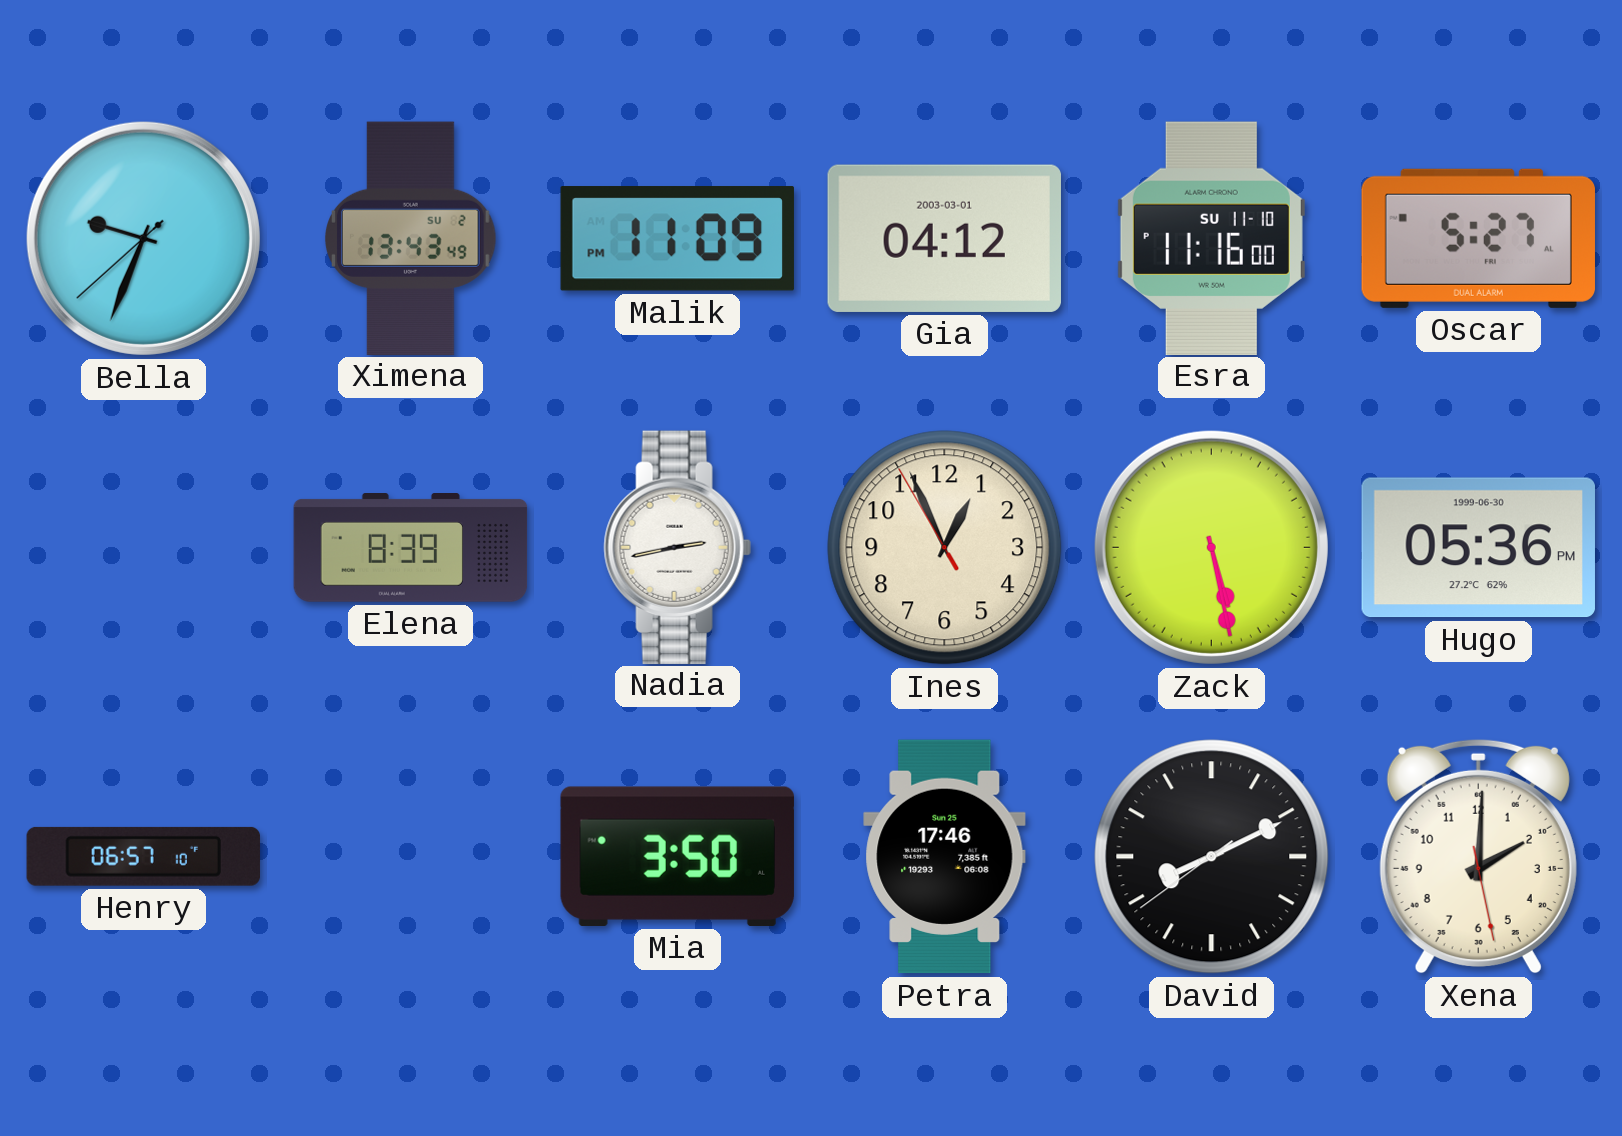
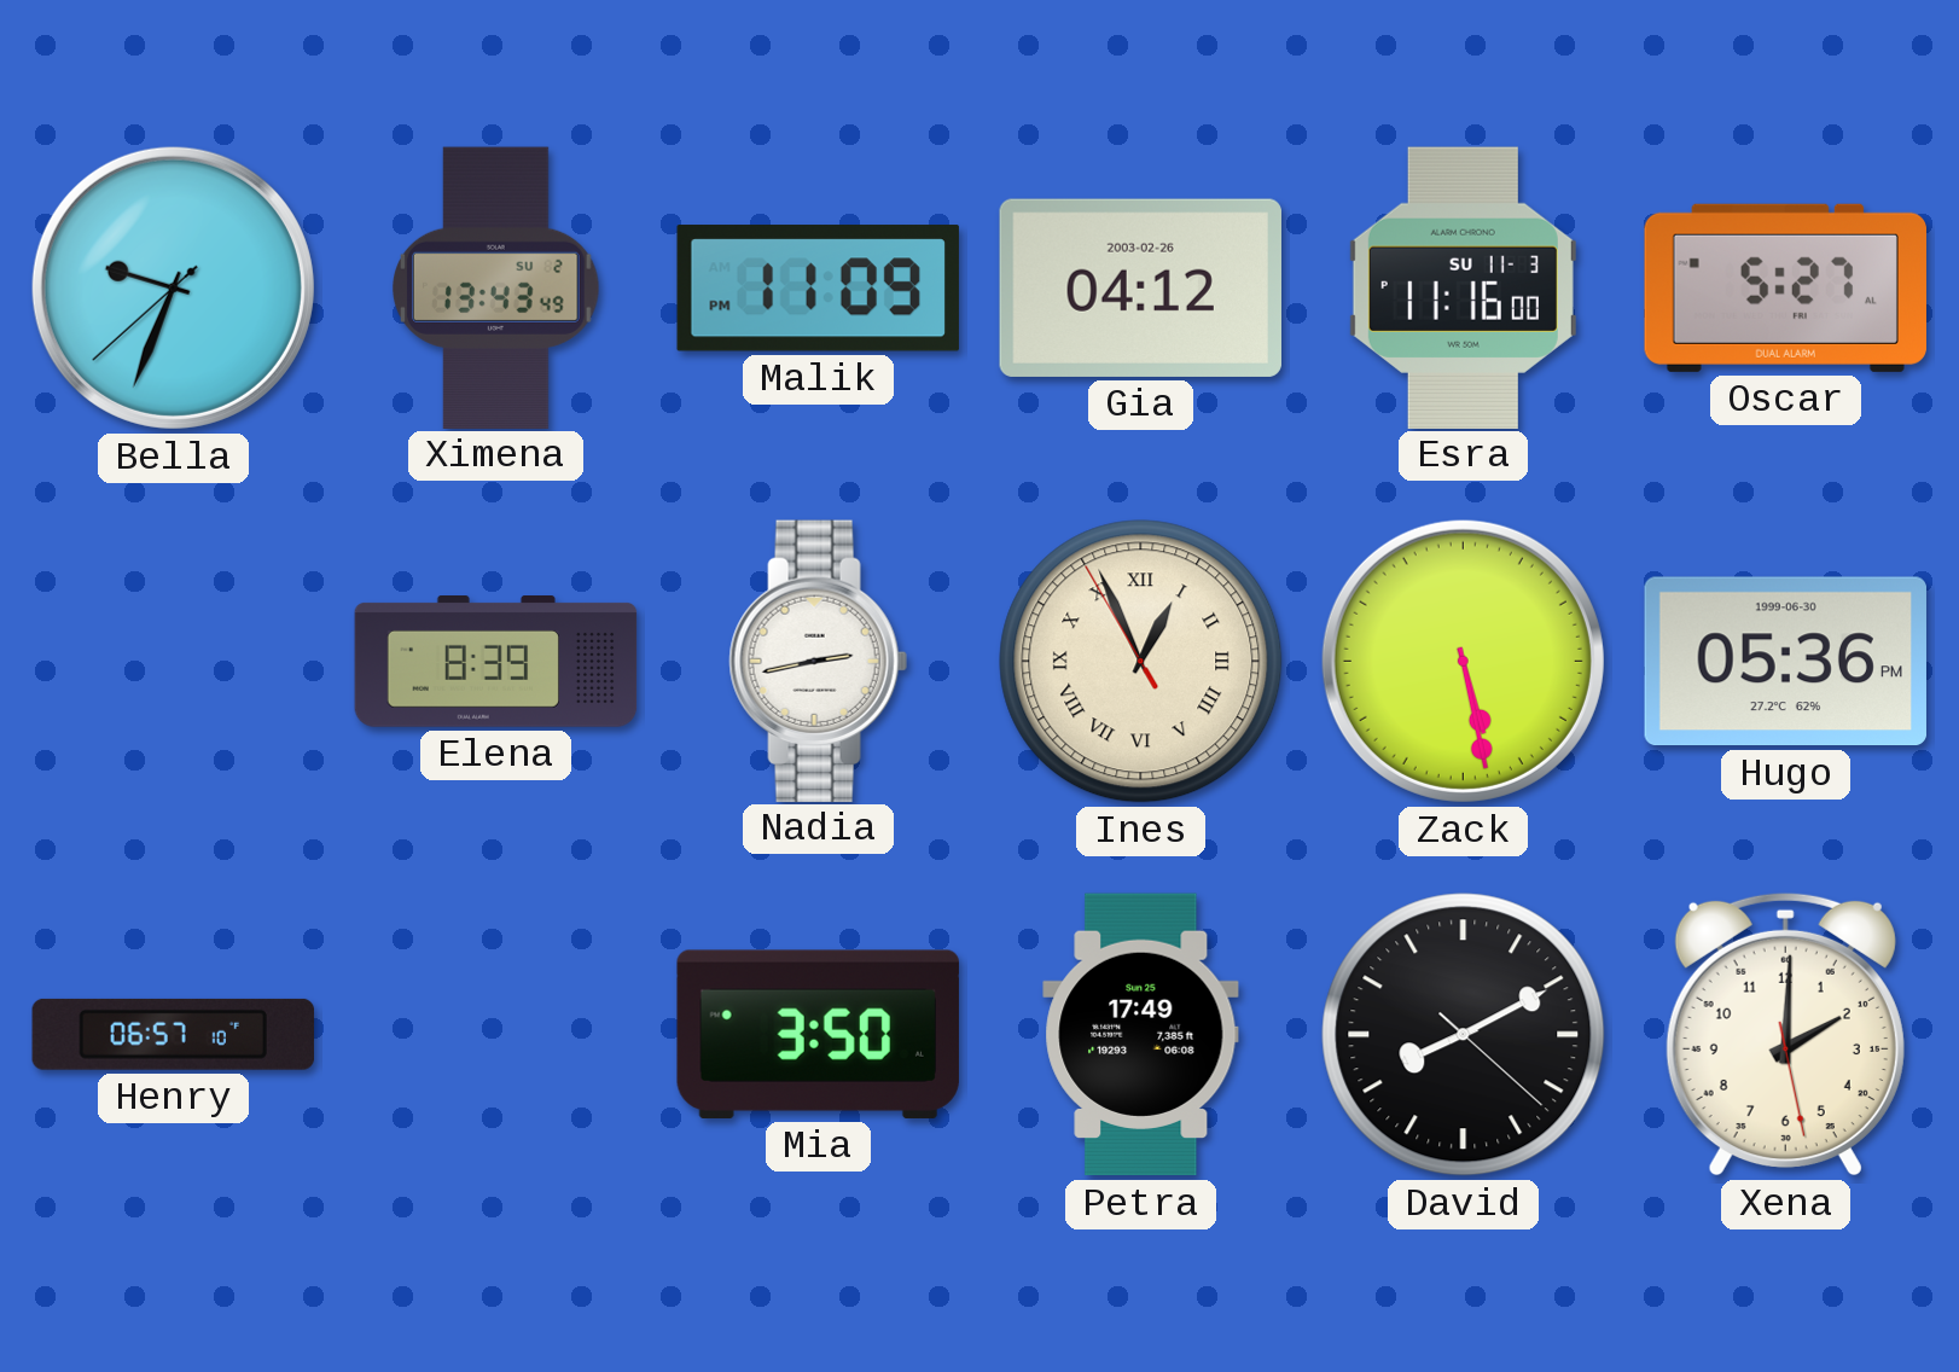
Gia date: 2003-03-01 -> 2003-02-26
Esra date: SU 11-10 -> SU 11-3
Ines numerals: Arabic -> Roman
Petra: 17:46 -> 17:49
David: 8:10:39 -> 8:10:22
